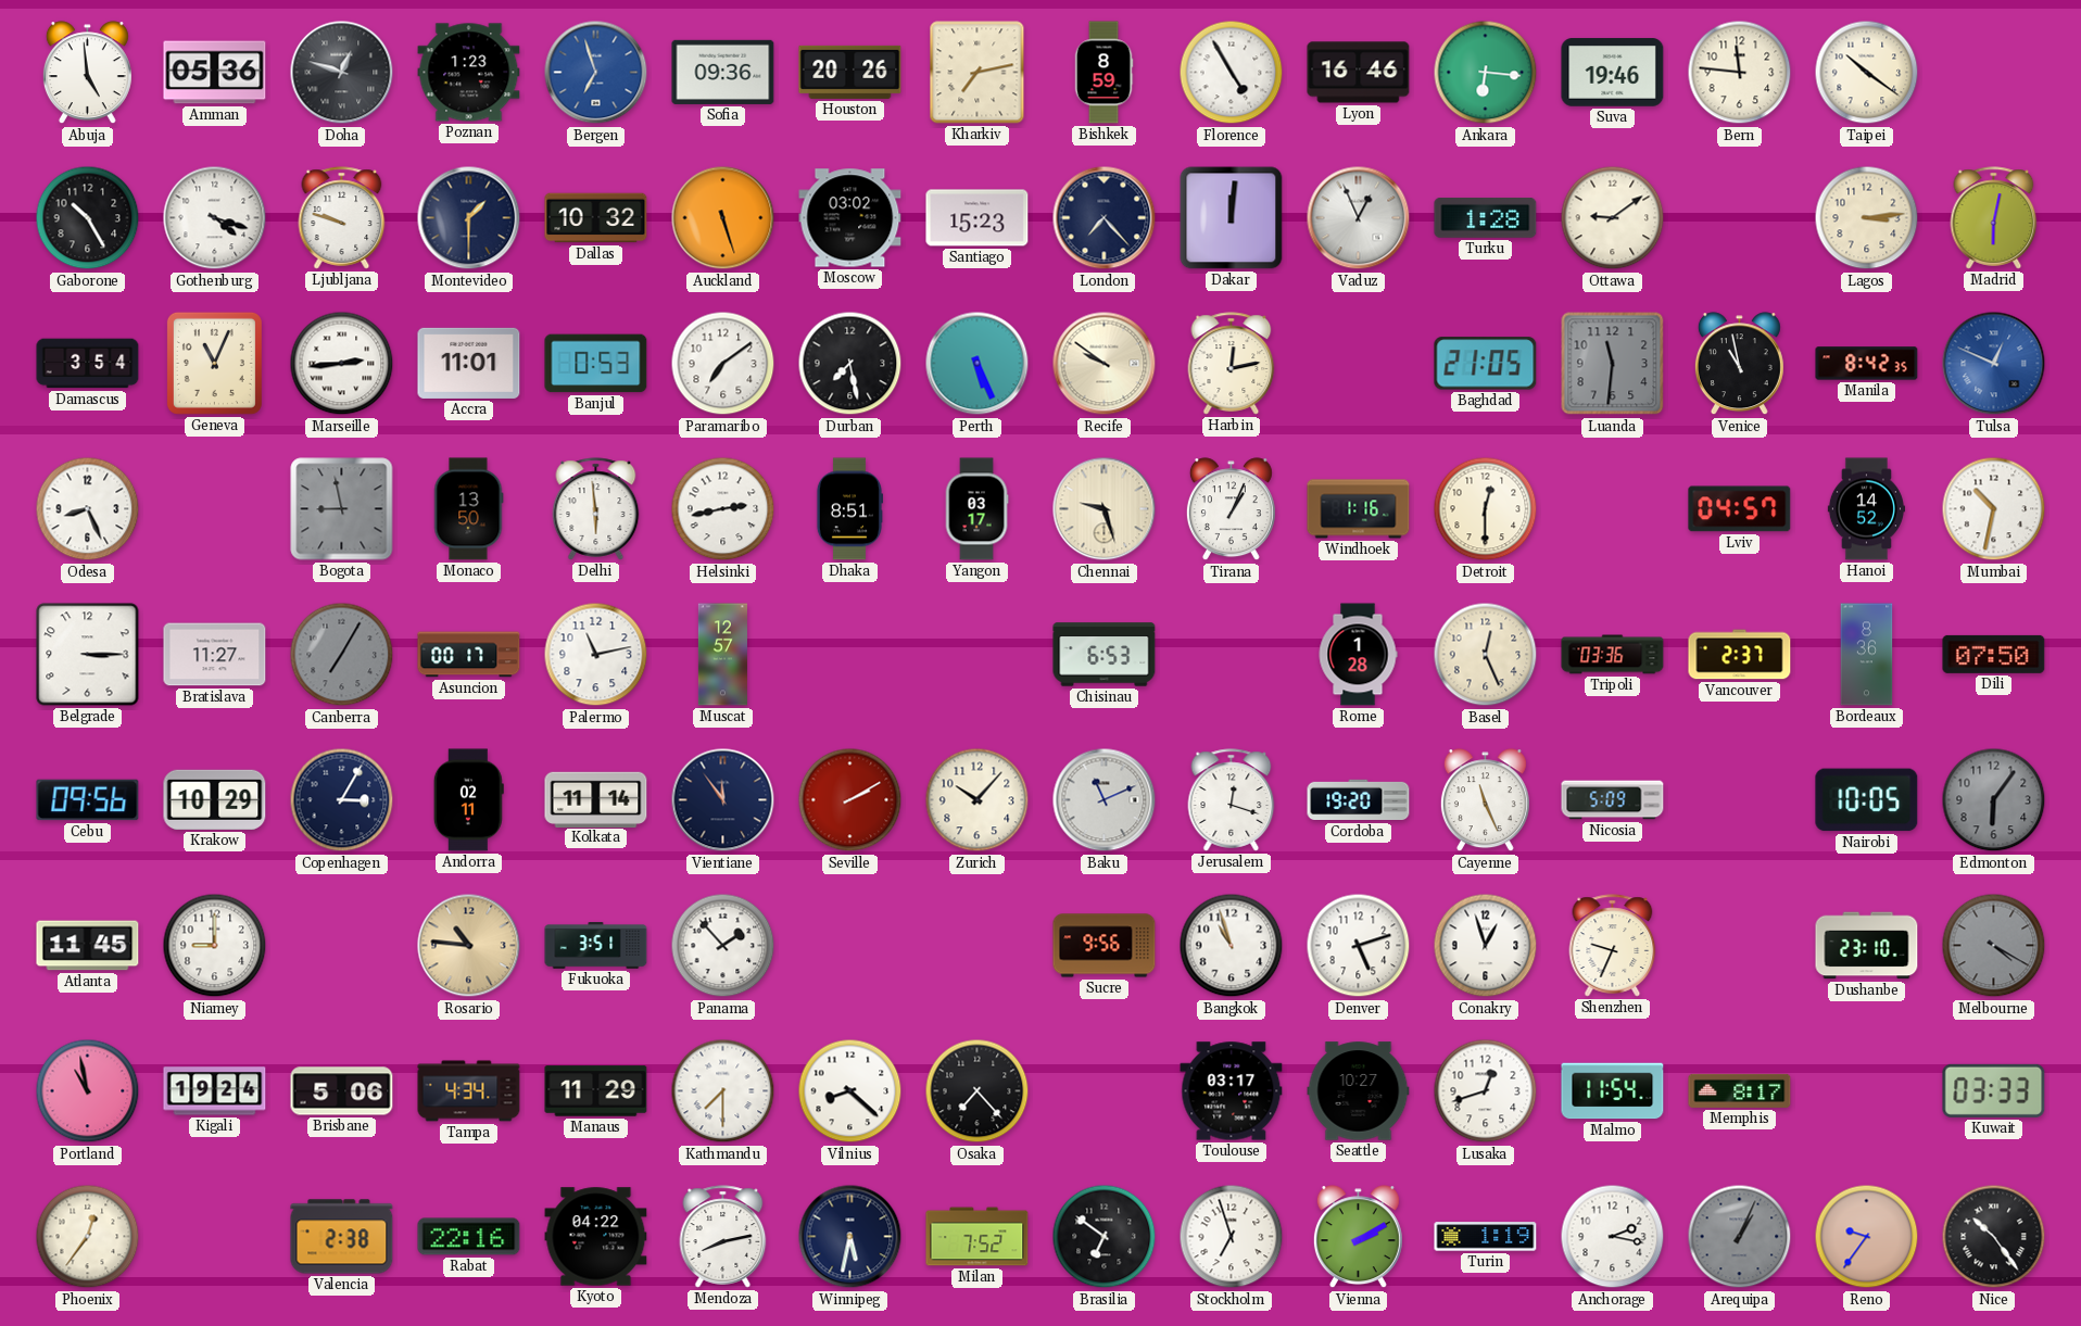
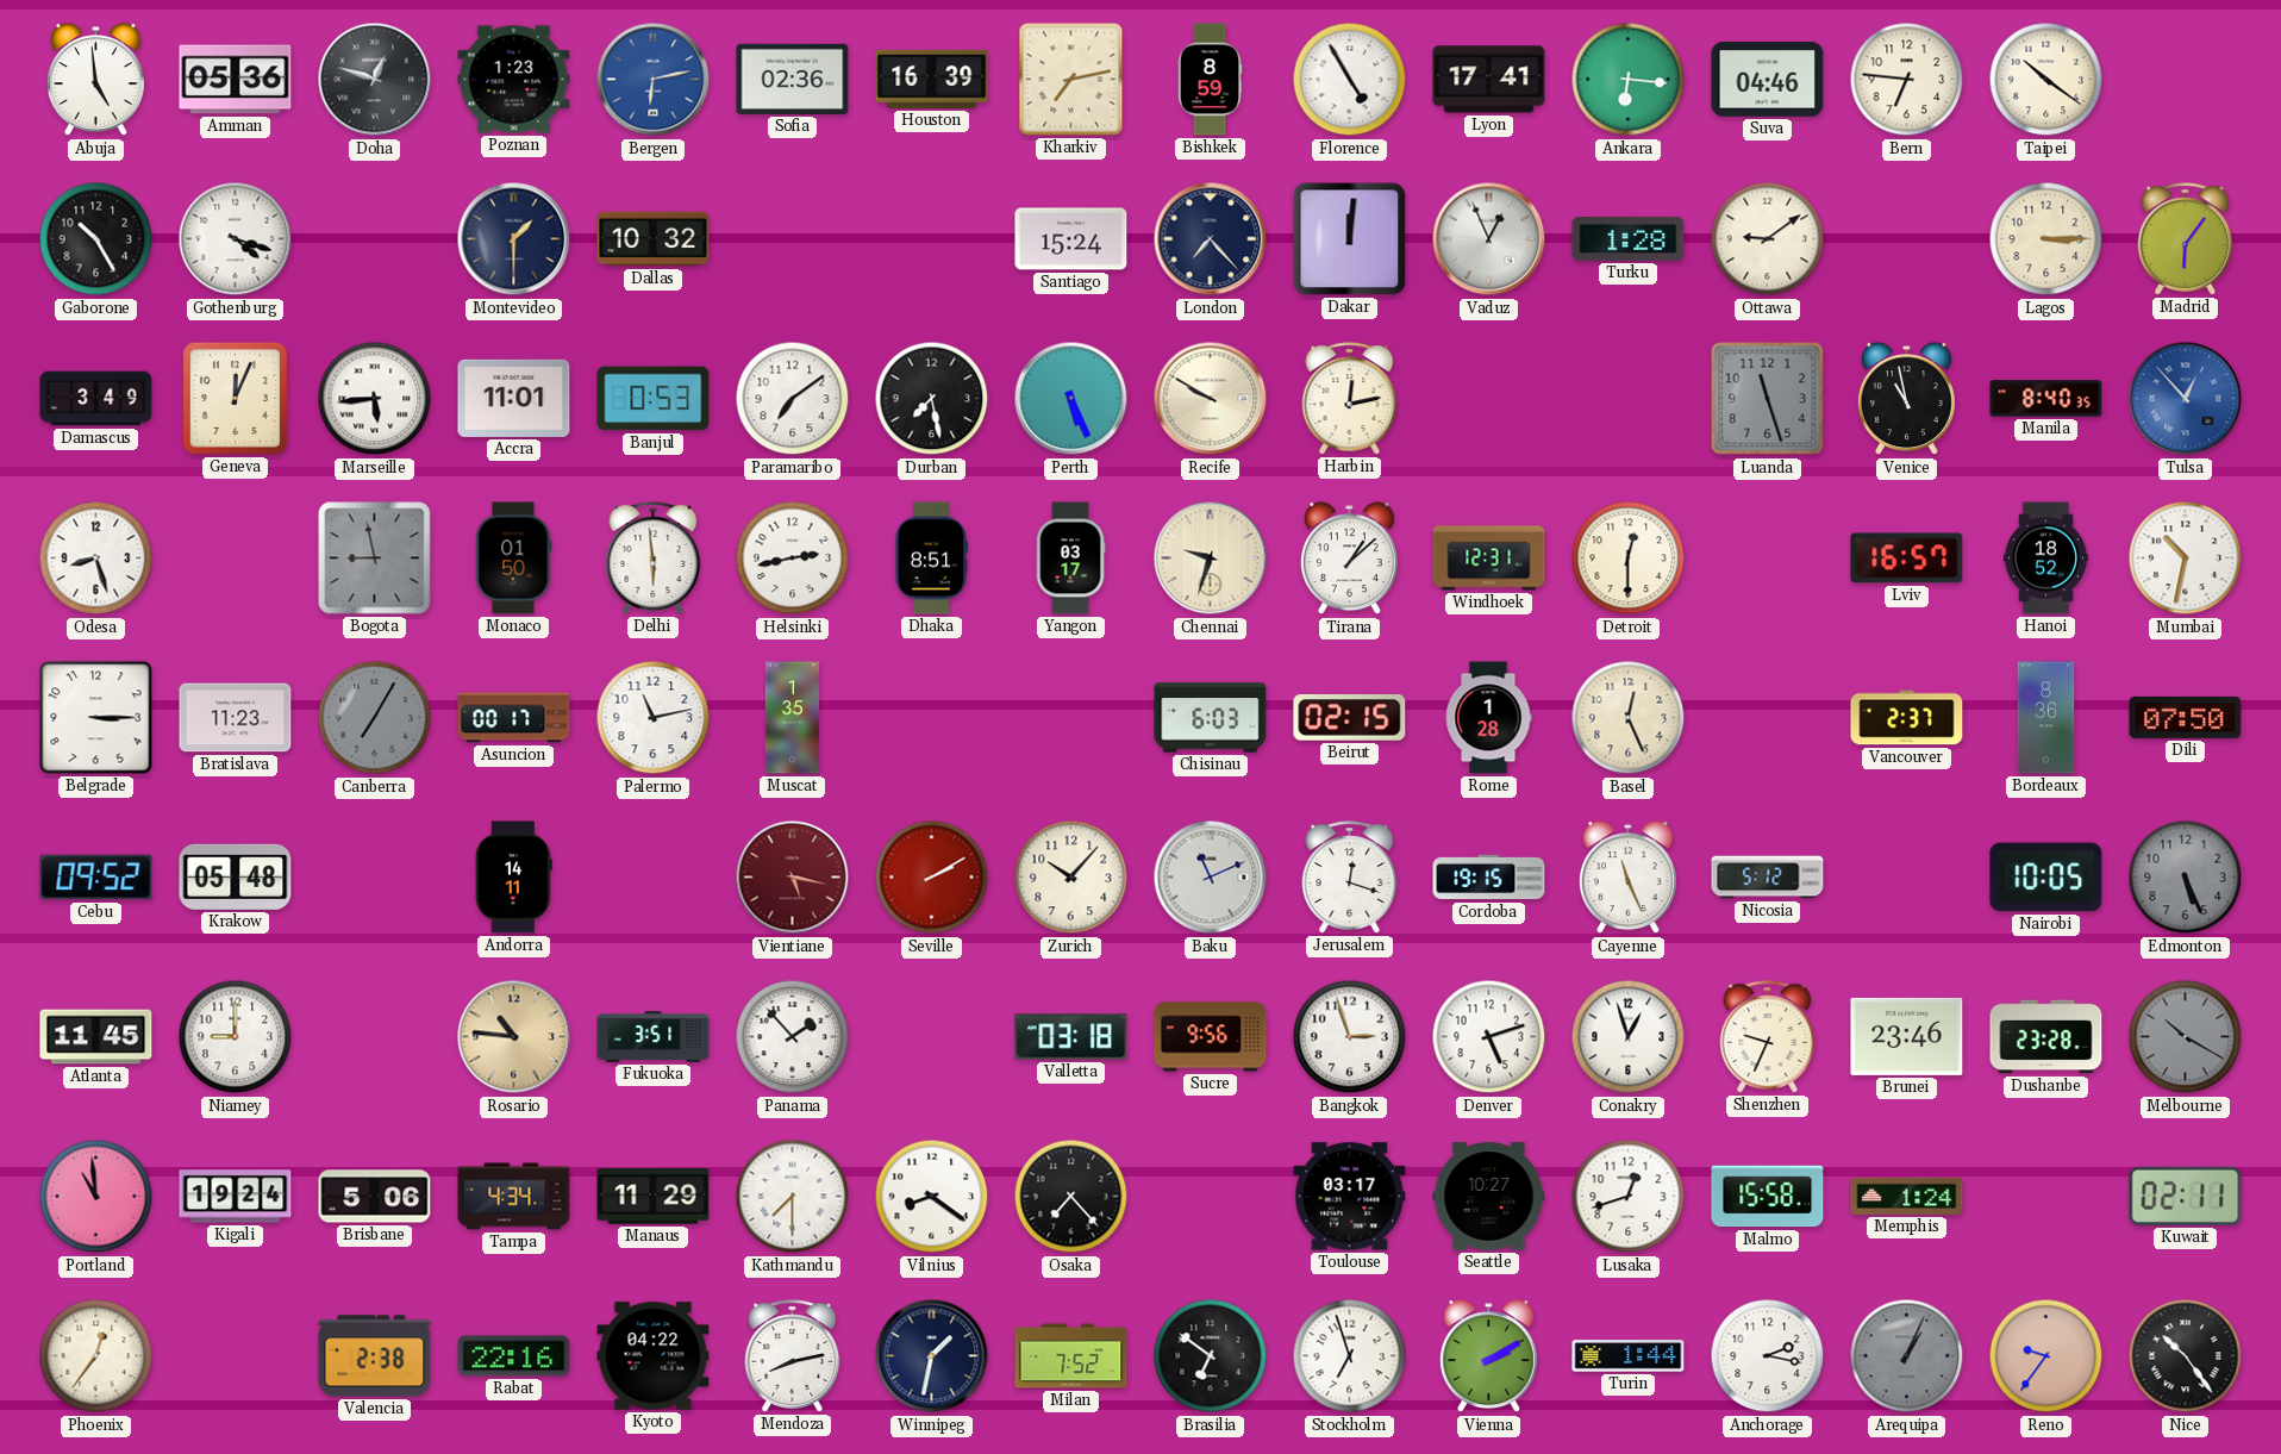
Bergen: 6:57 -> 6:13
Sofia: 09:36 -> 02:36
Houston: 20:26 -> 16:39
Lyon: 16:46 -> 17:41
Suva: 19:46 -> 04:46
Bern: 11:46 -> 6:46
Ljubljana: 9:48 -> none
Auckland: 5:27 -> none
Moscow: 03:02 -> none
Santiago: 15:23 -> 15:24
Lagos: 3:14 -> 3:15
Madrid: 6:02 -> 6:06
Damascus: 3:54 -> 3:49
Geneva: 11:04 -> 12:04
Marseille: 2:44 -> 5:44
Recife: 9:51 -> 9:50
Baghdad: 21:05 -> none
Luanda: 11:31 -> 11:27
Manila: 8:42 -> 8:40
Tulsa: 12:49 -> 12:53
Odesa: 8:26 -> 8:27
Monaco: 13:50 -> 01:50
Chennai: 9:27 -> 9:33
Tirana: 1:04 -> 1:08
Windhoek: 1:16 -> 12:31
Lviv: 04:57 -> 16:57
Hanoi: 14:52 -> 18:52
Bratislava: 11:27 -> 11:23
Muscat: 12:57 -> 1:35
Chisinau: 6:53 -> 6:03
Beirut: none -> 02:15
Tripoli: 03:36 -> none
Cebu: 09:56 -> 09:52
Krakow: 10:29 -> 05:48
Copenhagen: 3:05 -> none
Andorra: 02:11 -> 14:11
Kolkata: 11:14 -> none
Vientiane: 11:54 -> 5:17
Vientiane dial: navy -> burgundy
Cordoba: 19:20 -> 19:15
Nicosia: 5:09 -> 5:12
Edmonton: 6:06 -> 5:26
Valletta: none -> 03:18
Bangkok: 10:57 -> 2:57
Brunei: none -> 23:46
Dushanbe: 23:10 -> 23:28
Melbourne: 4:20 -> 10:20
Portland: 10:58 -> 10:59
Vilnius: 8:22 -> 8:21
Malmo: 11:54 -> 15:58
Memphis: 8:17 -> 1:24
Kuwait: 03:33 -> 02:11
Winnipeg: 5:32 -> 1:32
Turin: 1:19 -> 1:44
